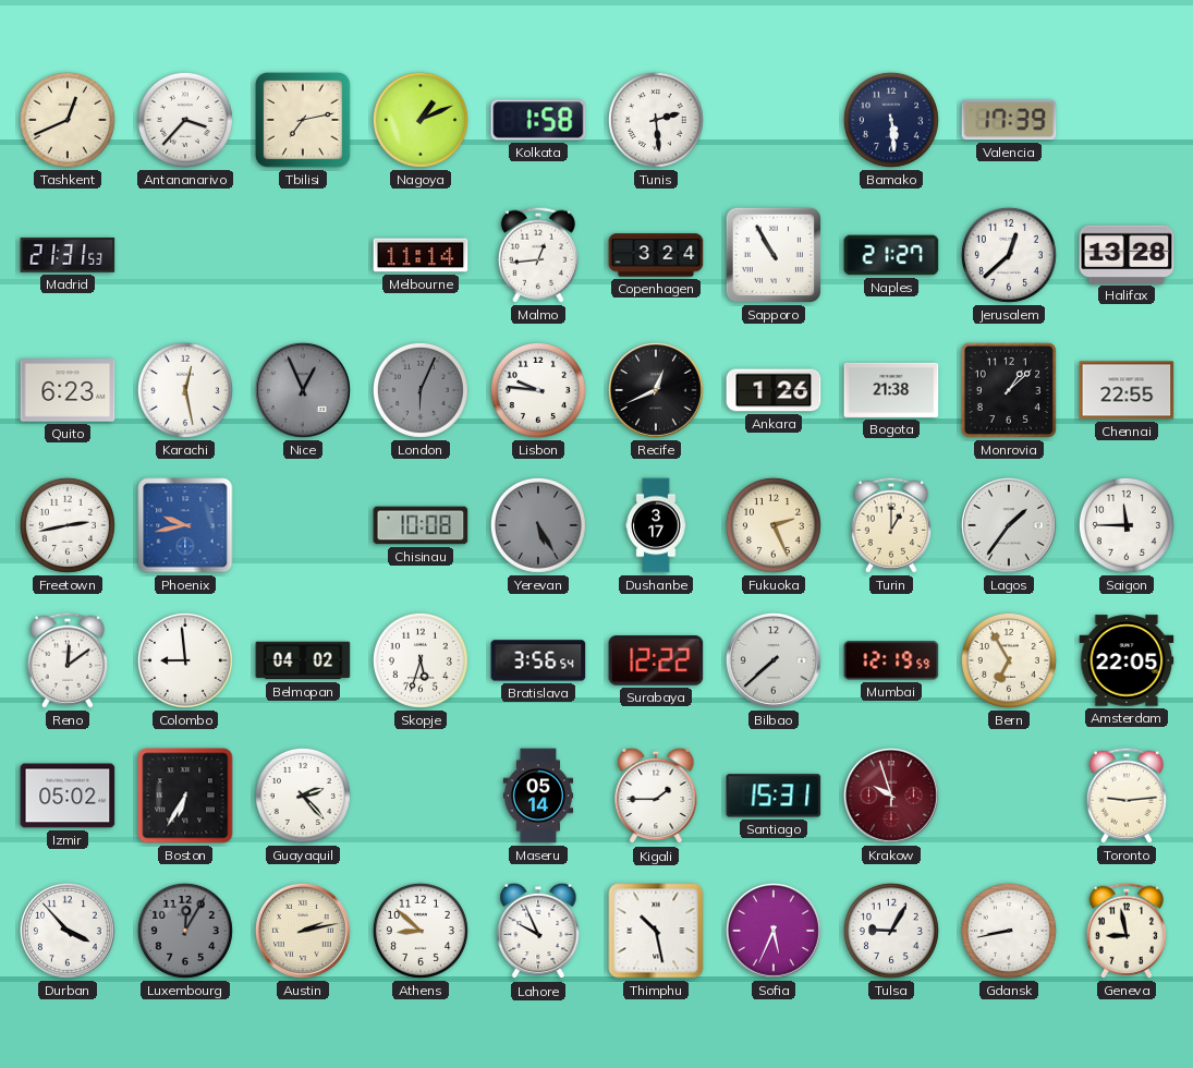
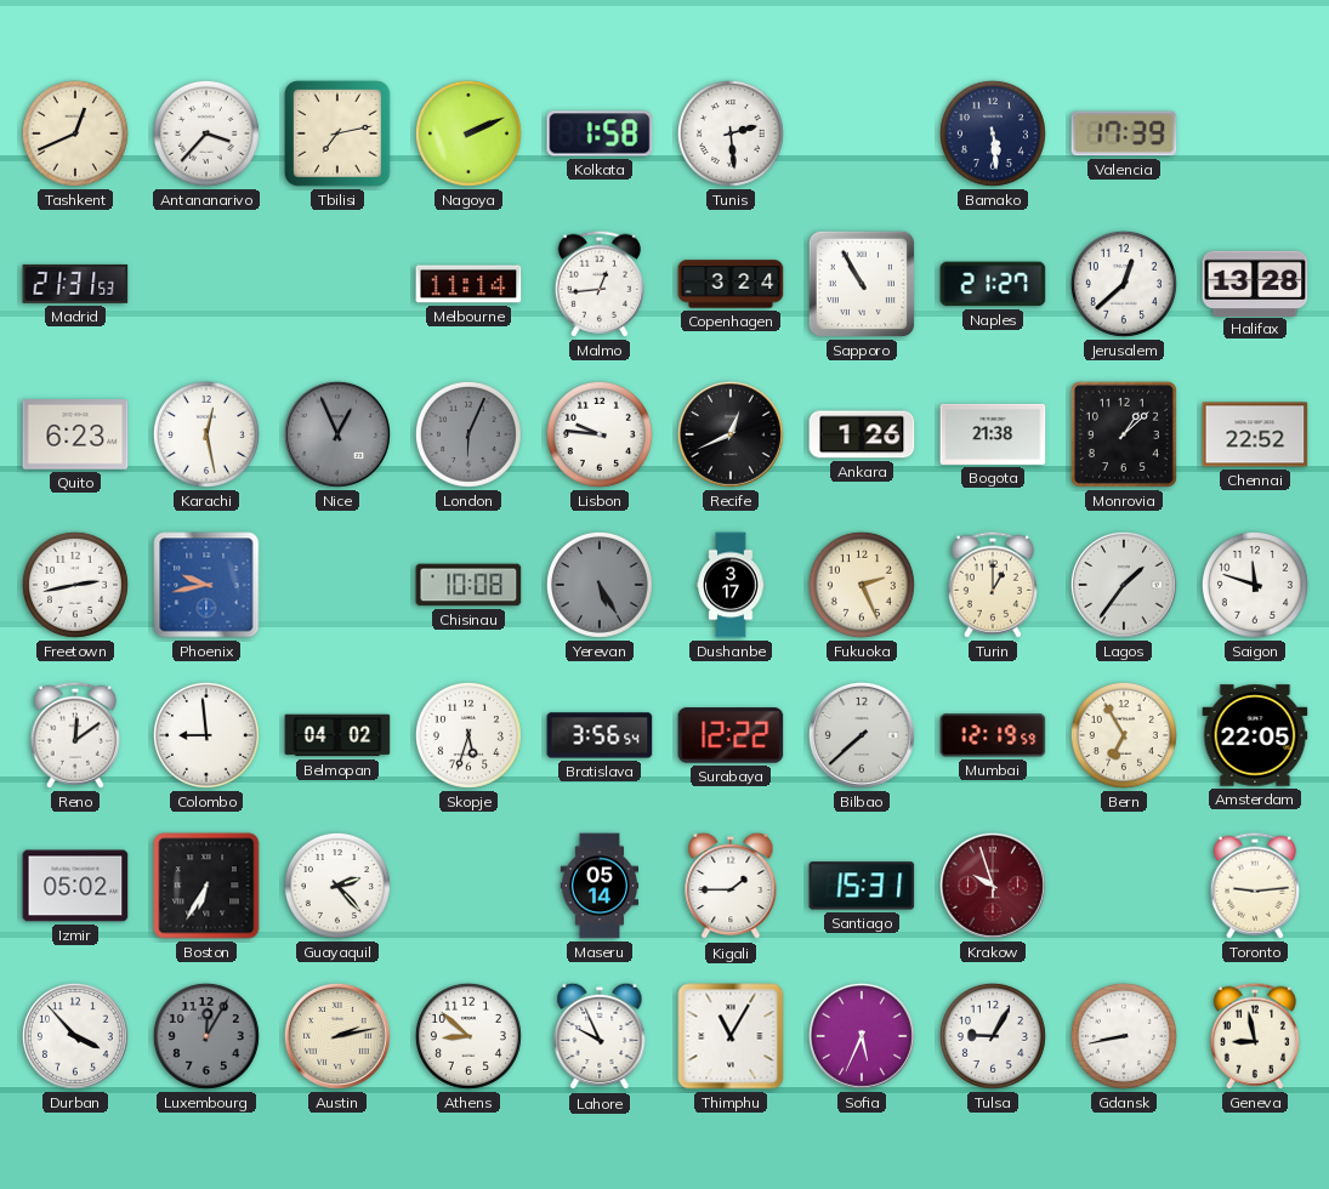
Nagoya: 1:11 -> 2:11
Chennai: 22:55 -> 22:52
Saigon: 11:45 -> 11:48
Thimphu: 10:28 -> 11:05
